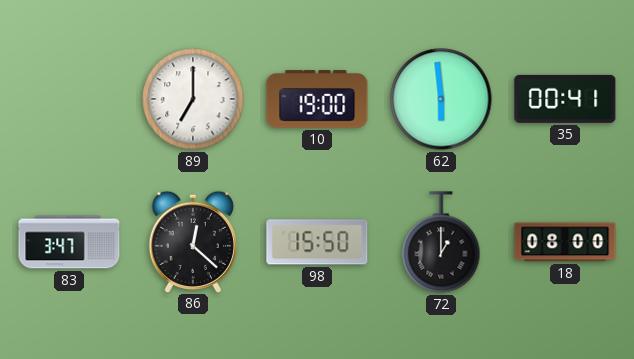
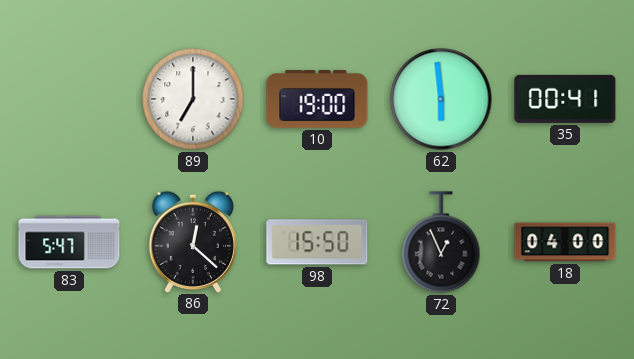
83: 3:47 -> 5:47
72: 1:00 -> 12:56
18: 08:00 -> 04:00
